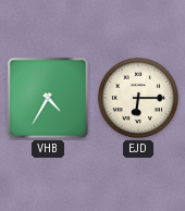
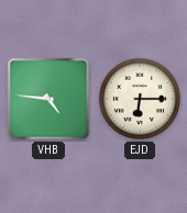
VHB: 4:35 -> 4:46
